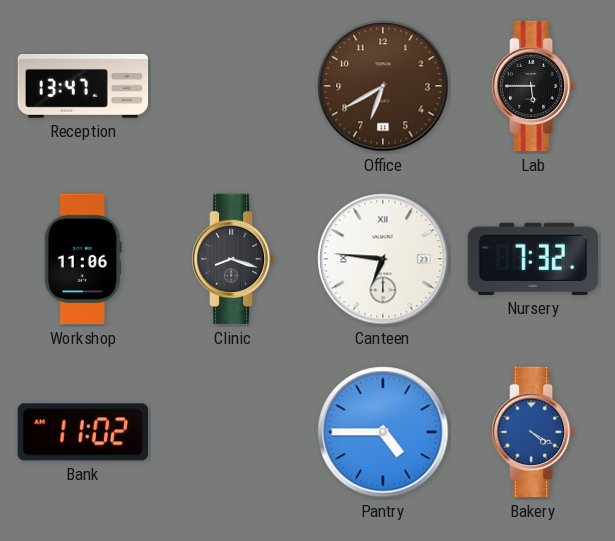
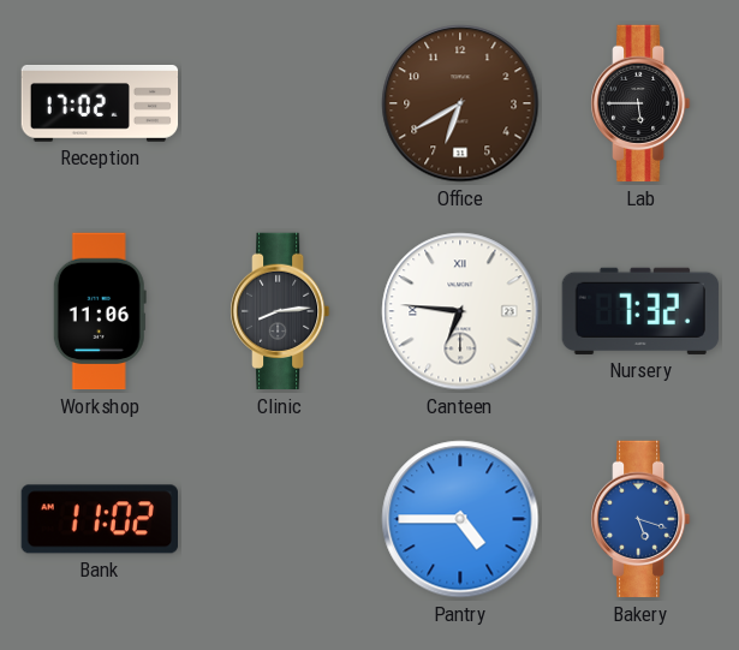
Reception: 13:47 -> 17:02
Clinic: 8:18 -> 8:14
Bakery: 4:20 -> 5:18
